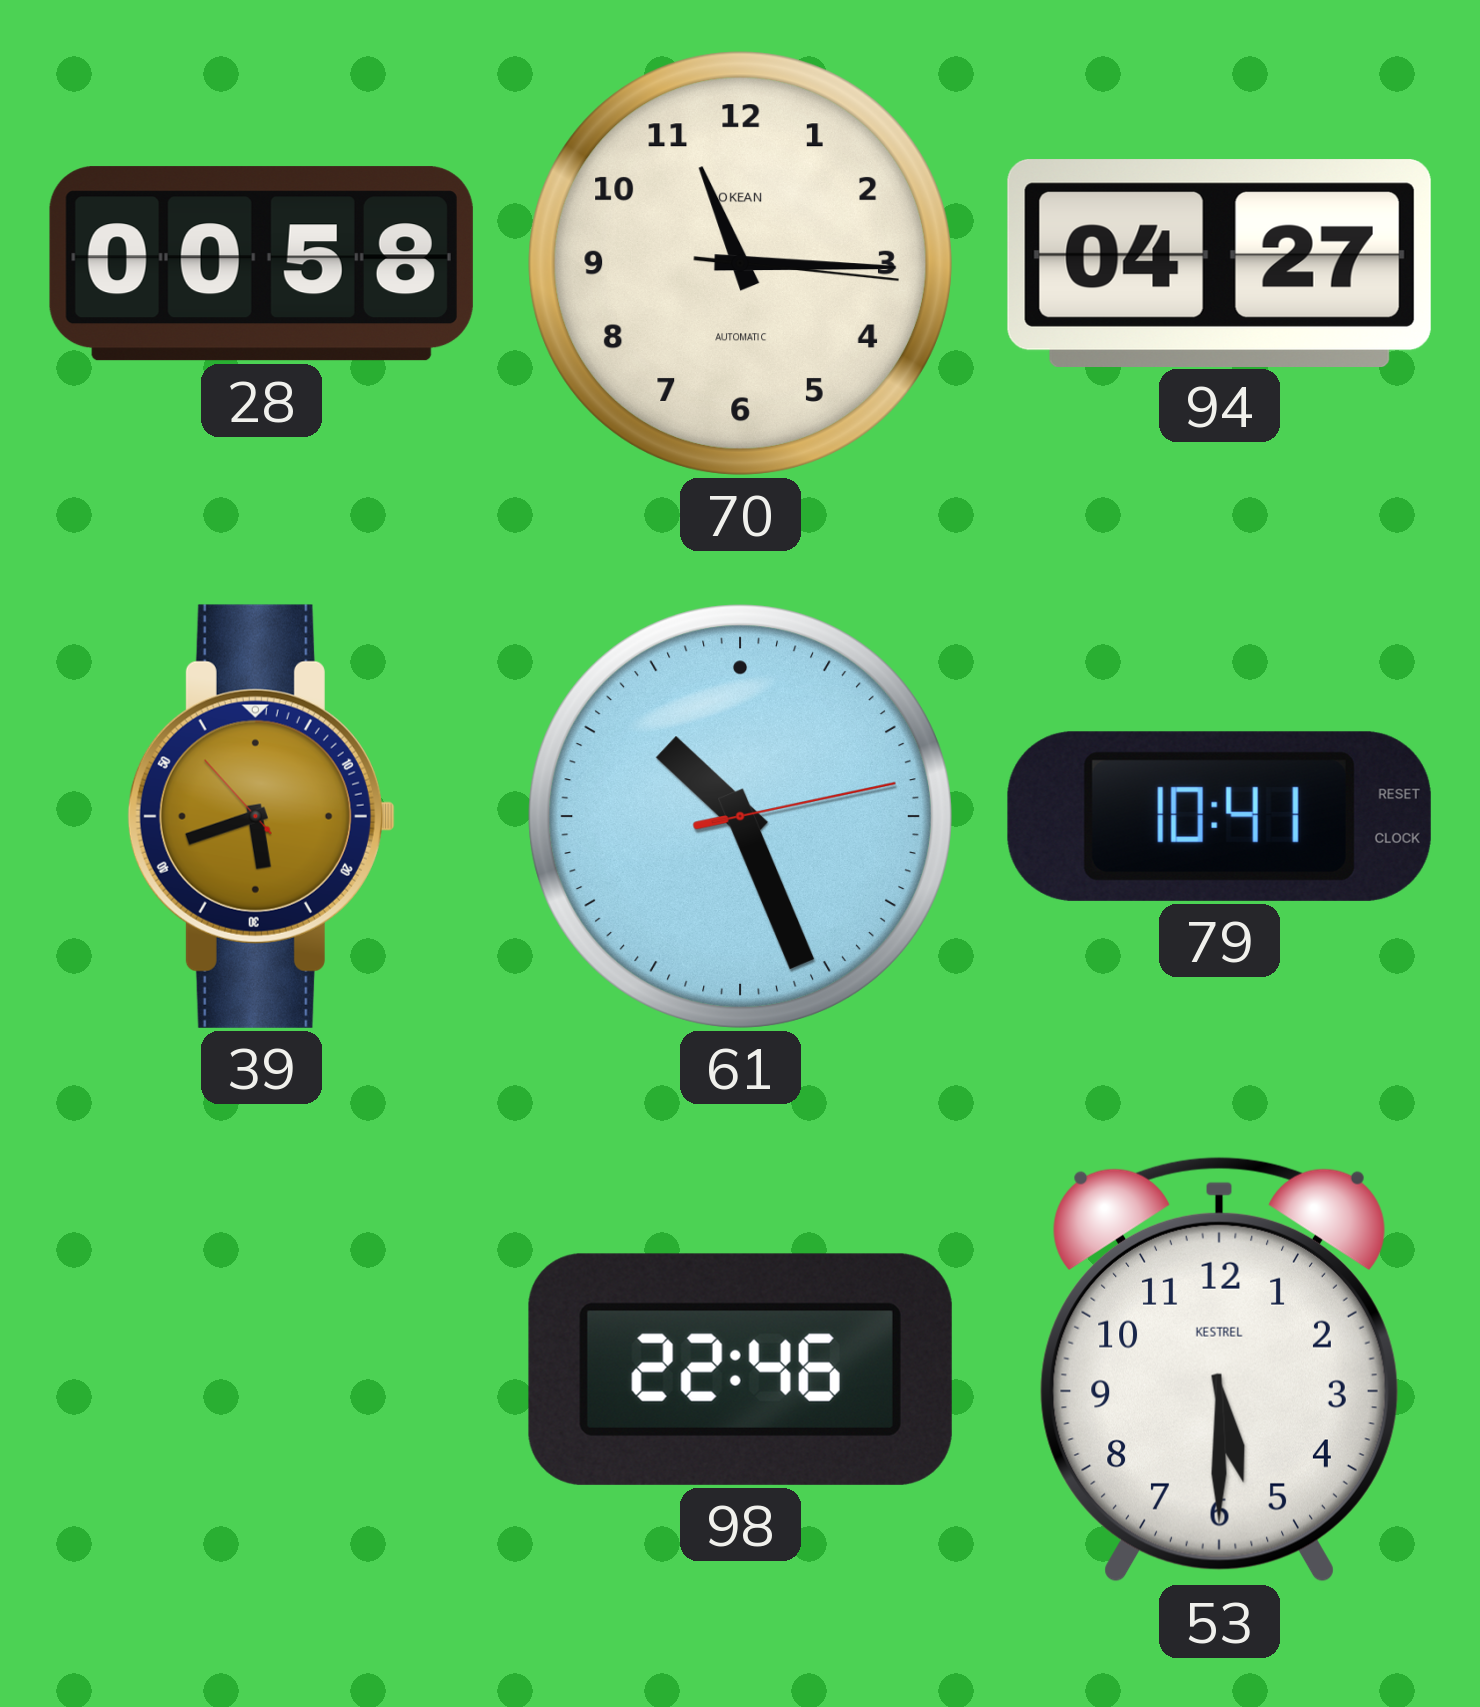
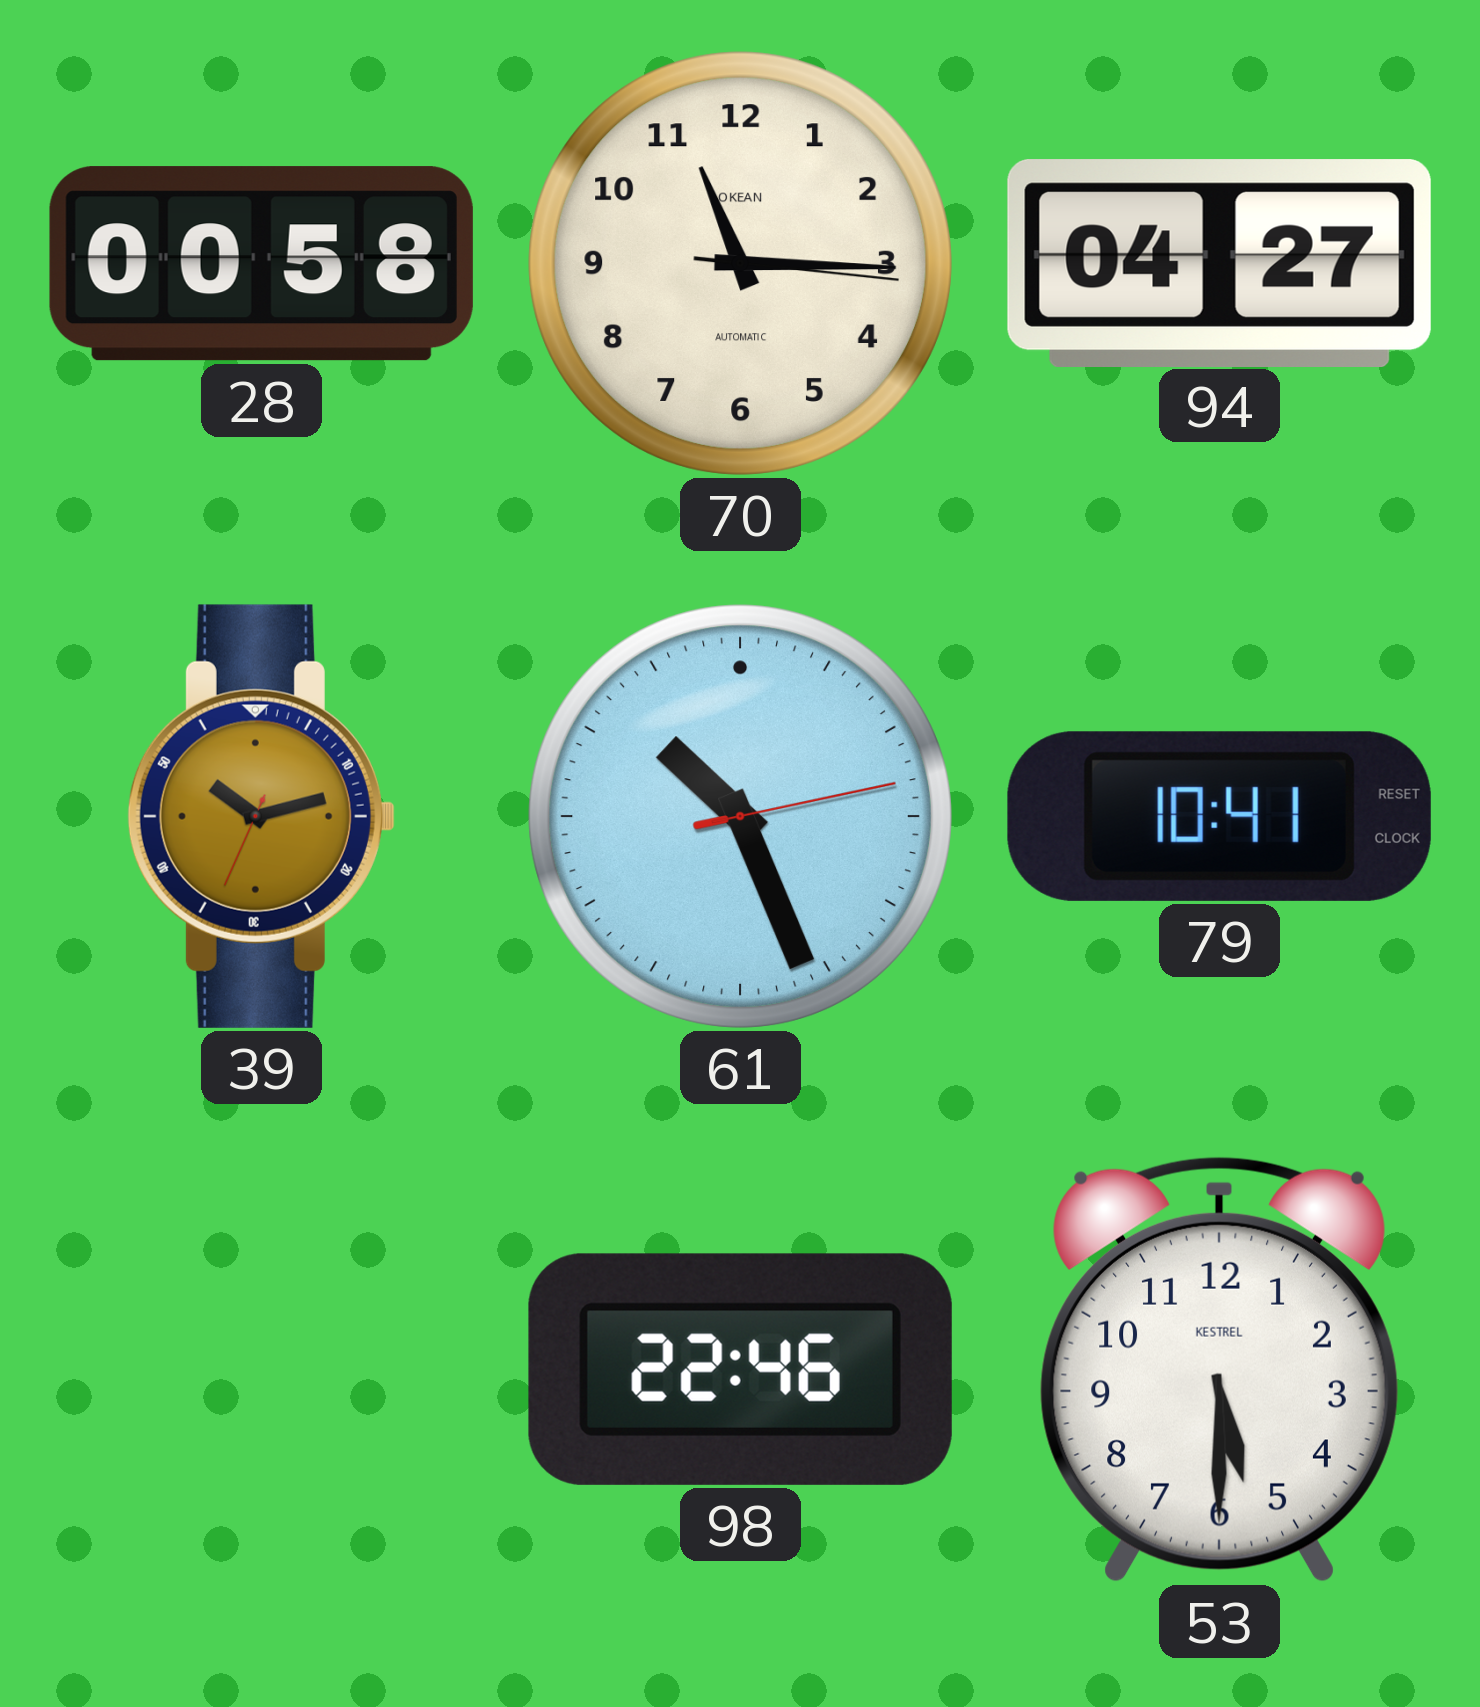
39: 5:41 -> 10:12
